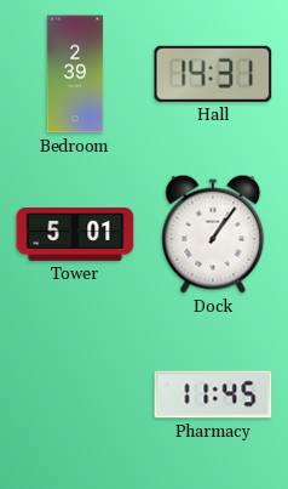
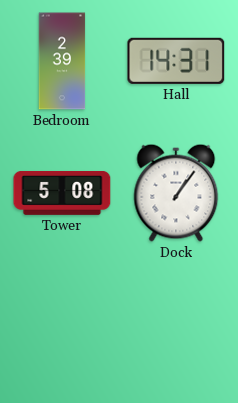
Tower: 5:01 -> 5:08
Pharmacy: 11:45 -> none
